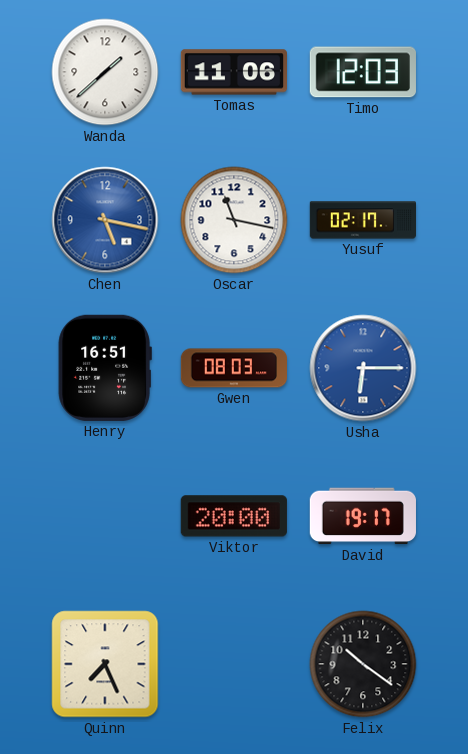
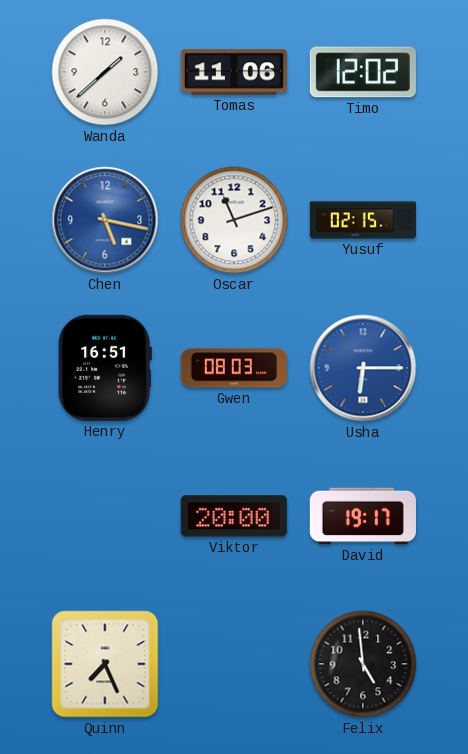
Timo: 12:03 -> 12:02
Oscar: 11:17 -> 11:12
Yusuf: 02:17 -> 02:15
Felix: 10:21 -> 4:59
